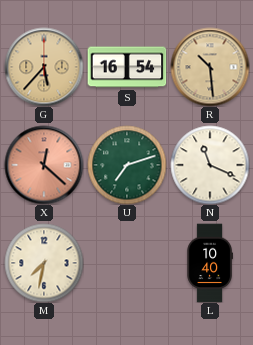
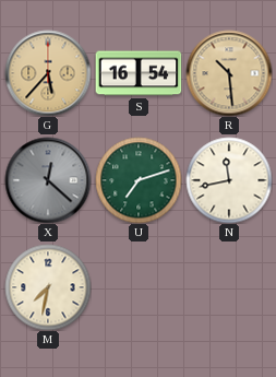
X dial: salmon -> grey
N: 11:19 -> 11:43
L: 10:40 -> none
